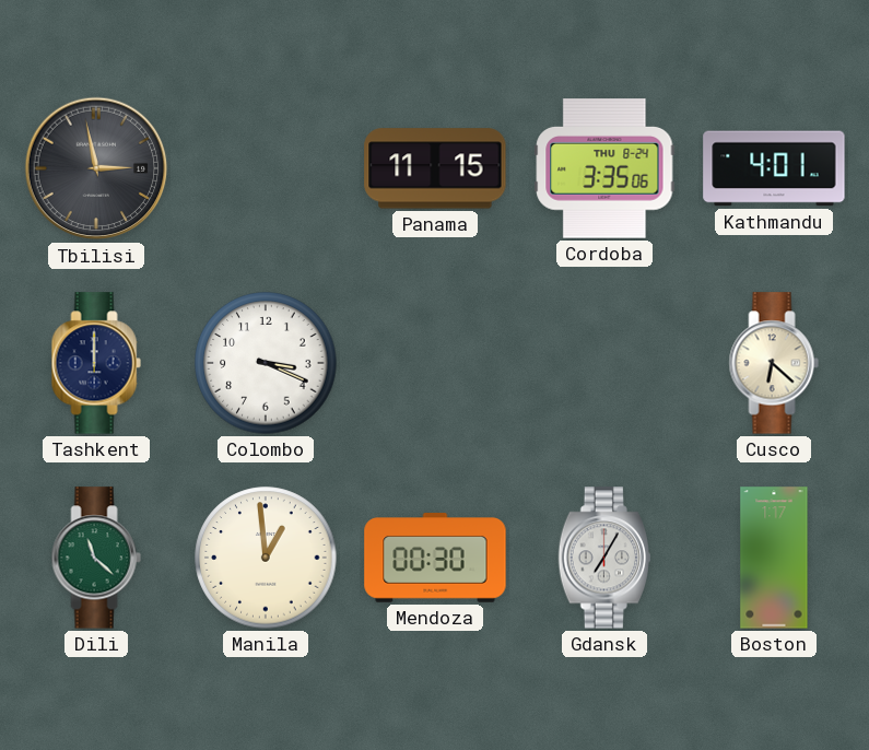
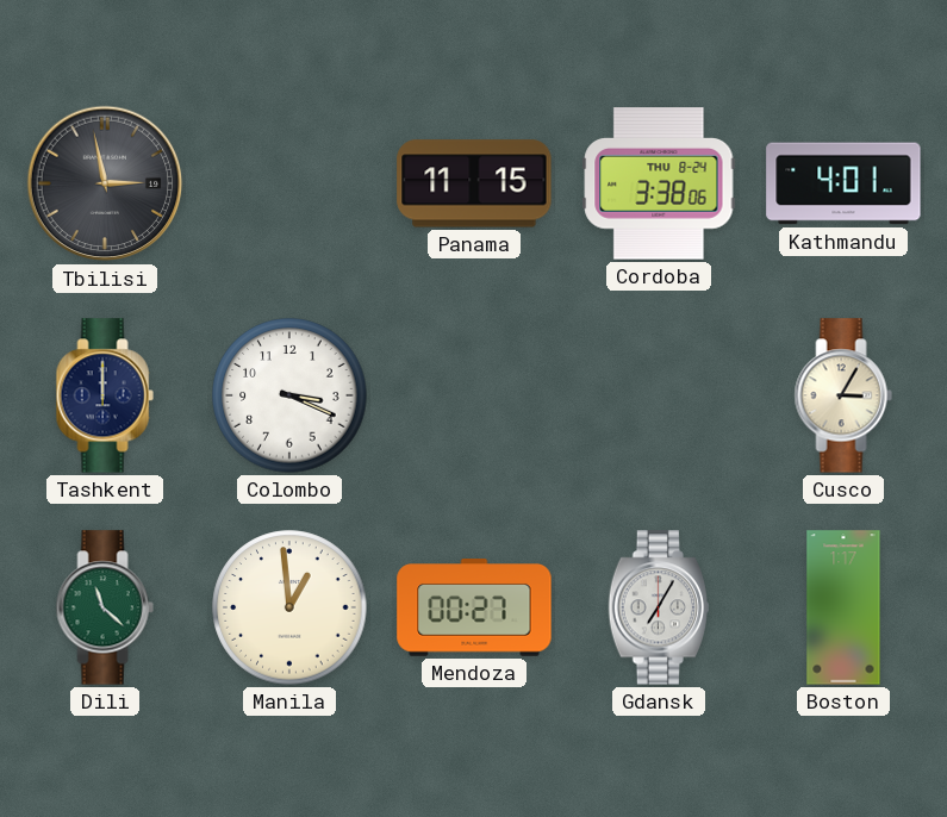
Cordoba: 3:35 -> 3:38
Cusco: 6:22 -> 3:05
Mendoza: 00:30 -> 00:27
